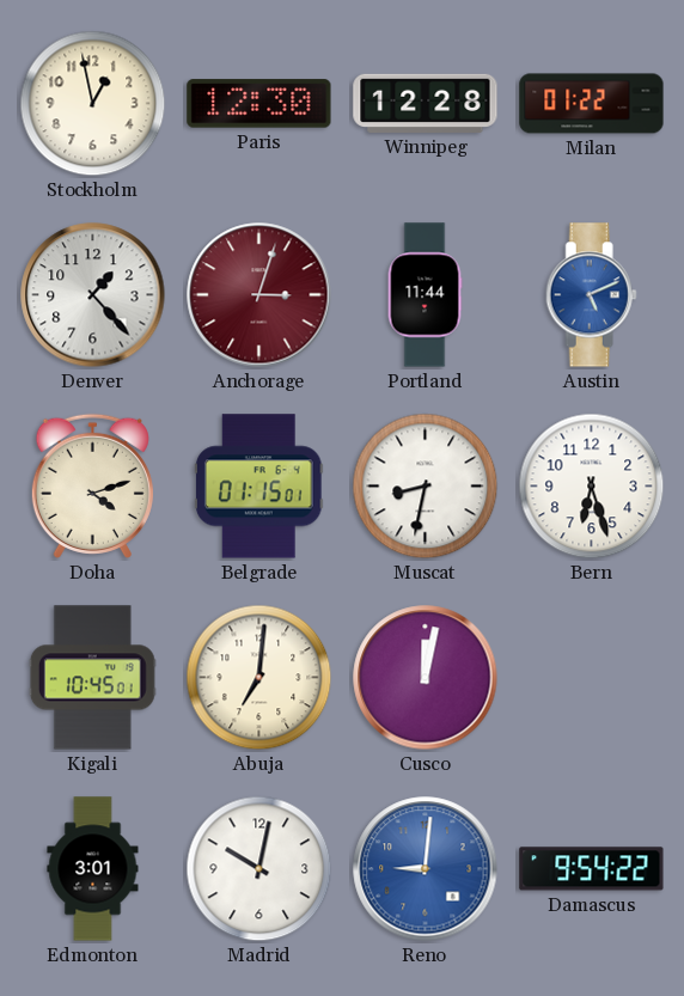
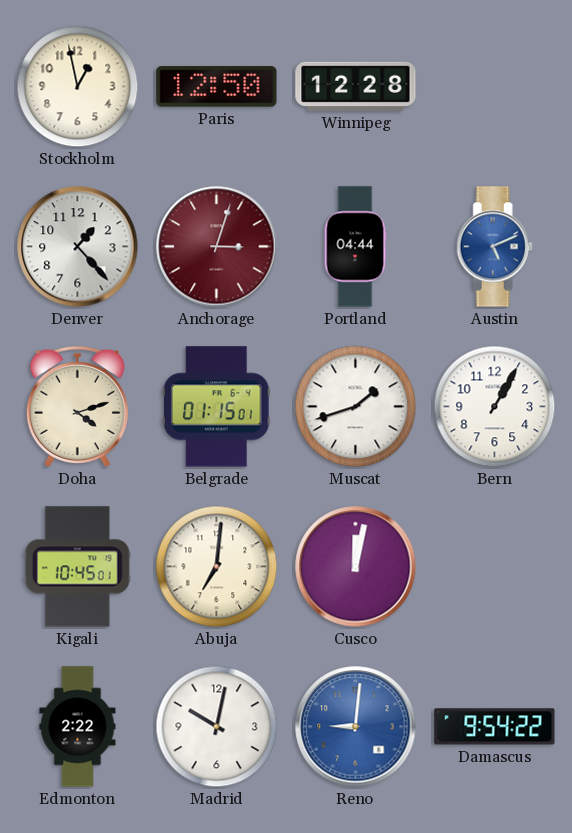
Paris: 12:30 -> 12:50
Milan: 01:22 -> none
Portland: 11:44 -> 04:44
Muscat: 8:32 -> 1:42
Bern: 6:27 -> 1:05
Edmonton: 3:01 -> 2:22
